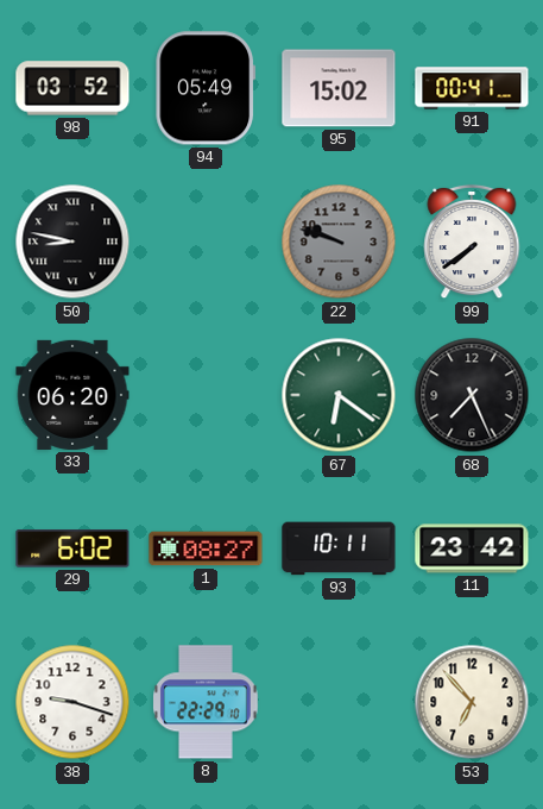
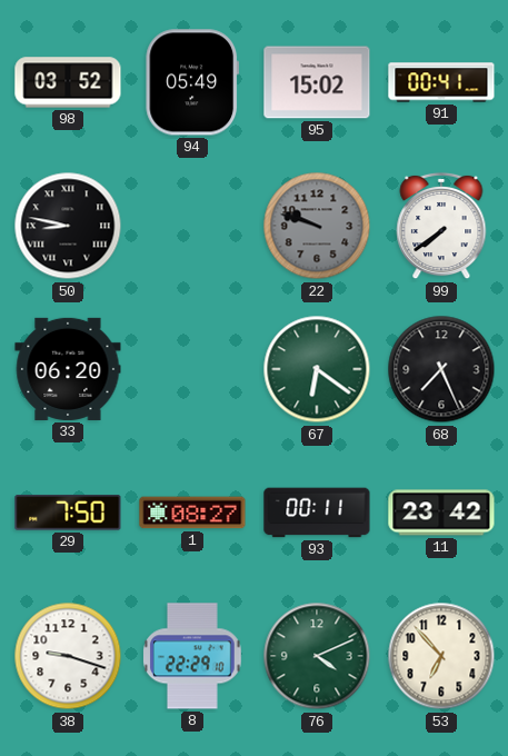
29: 6:02 -> 7:50
93: 10:11 -> 00:11
76: none -> 4:11
